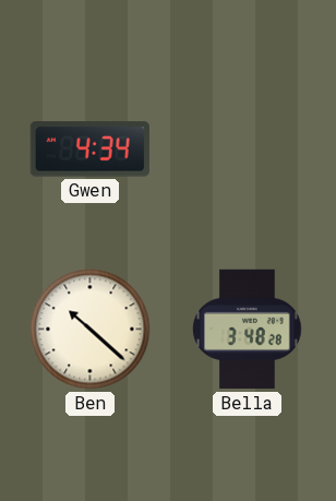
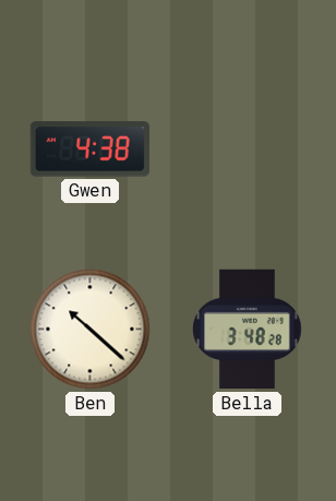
Gwen: 4:34 -> 4:38
